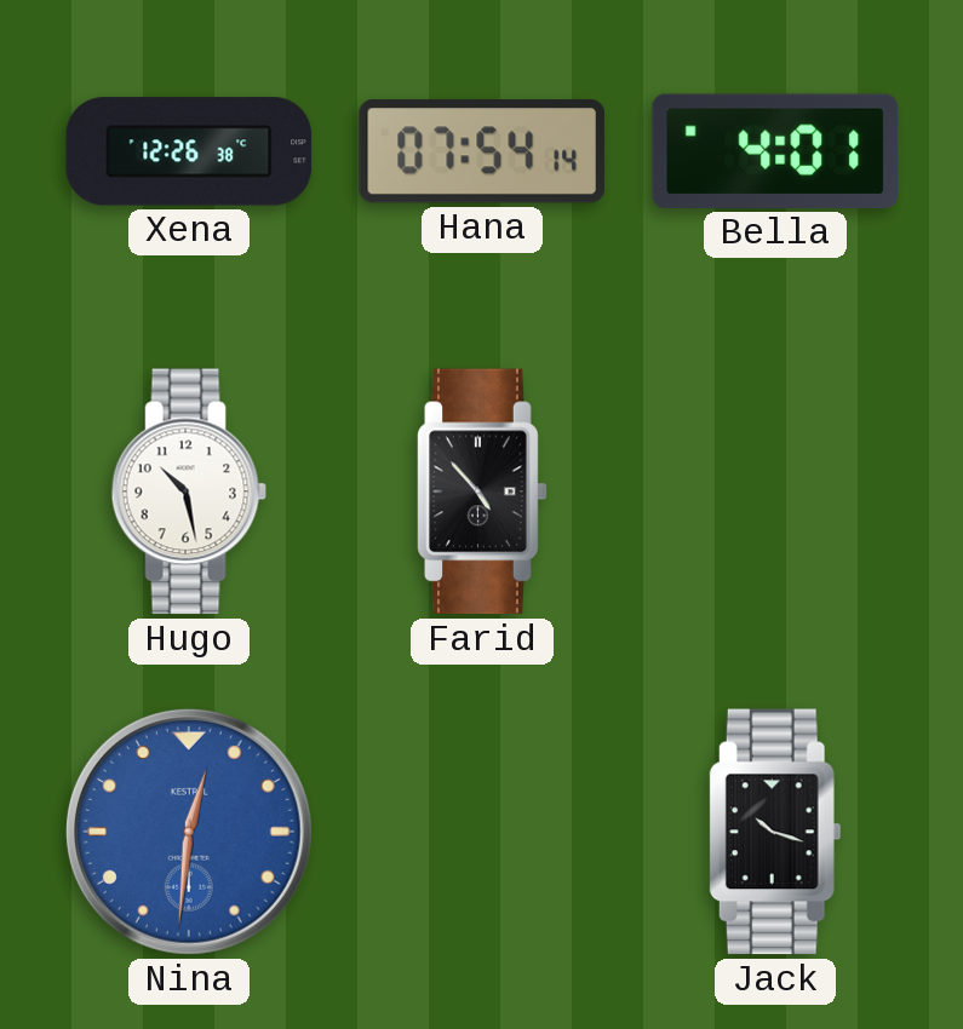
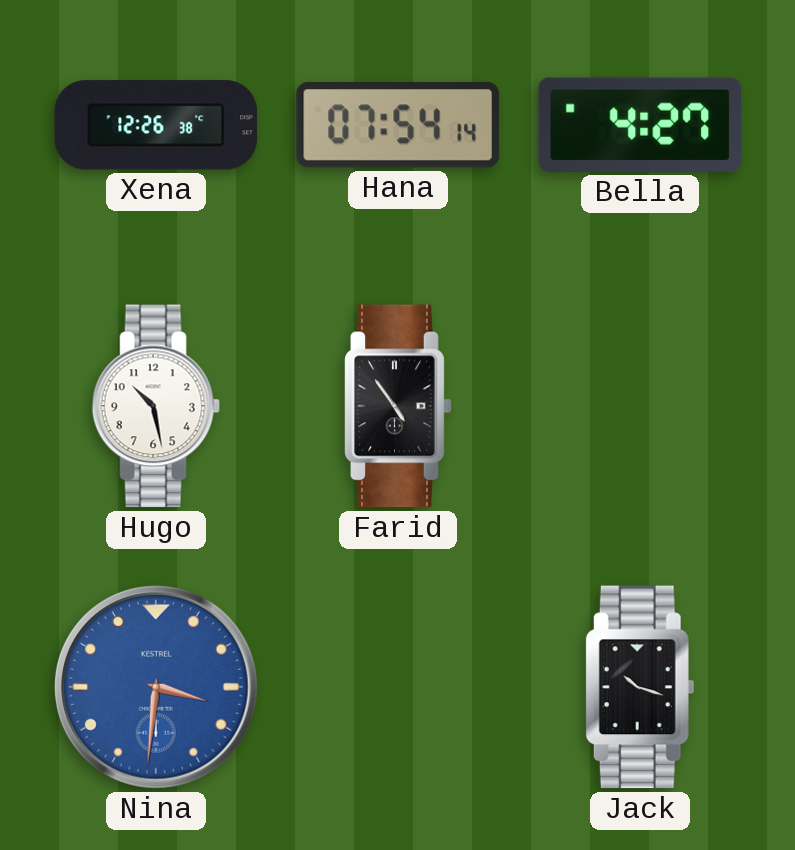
Bella: 4:01 -> 4:27
Farid: 4:53 -> 4:54
Nina: 12:31 -> 3:31
